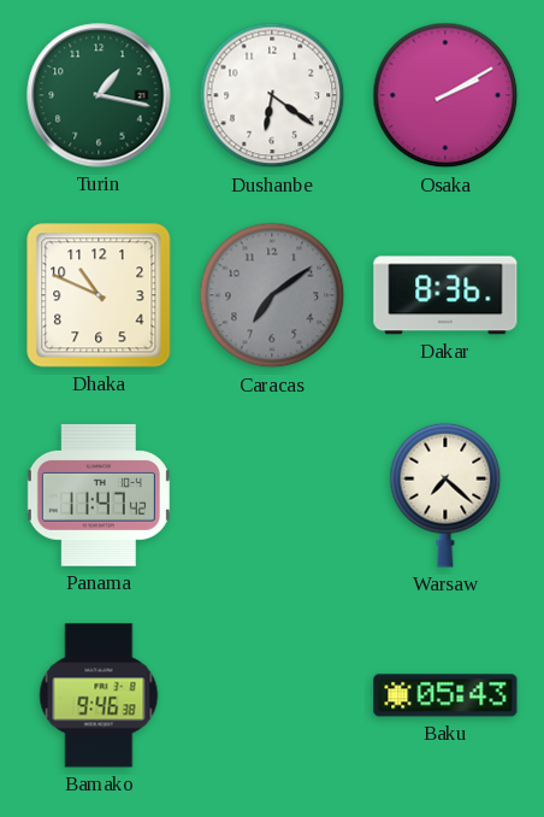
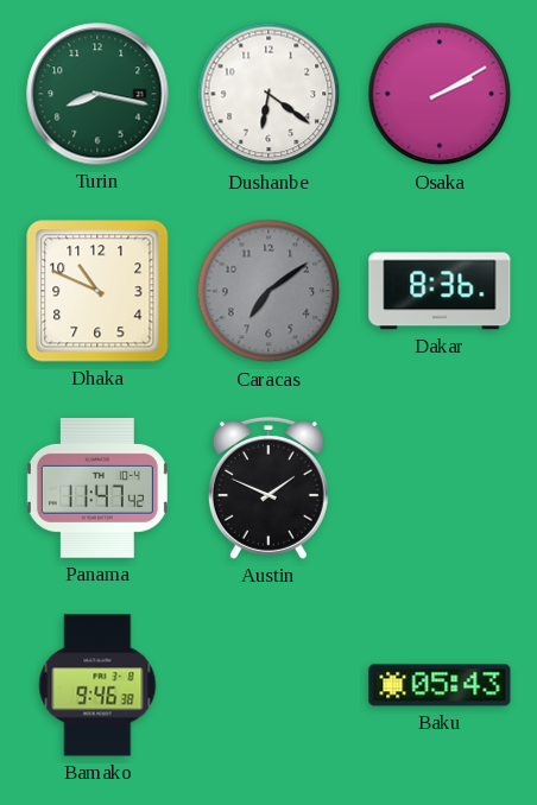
Turin: 1:17 -> 8:17
Austin: none -> 1:49
Warsaw: 7:22 -> none
